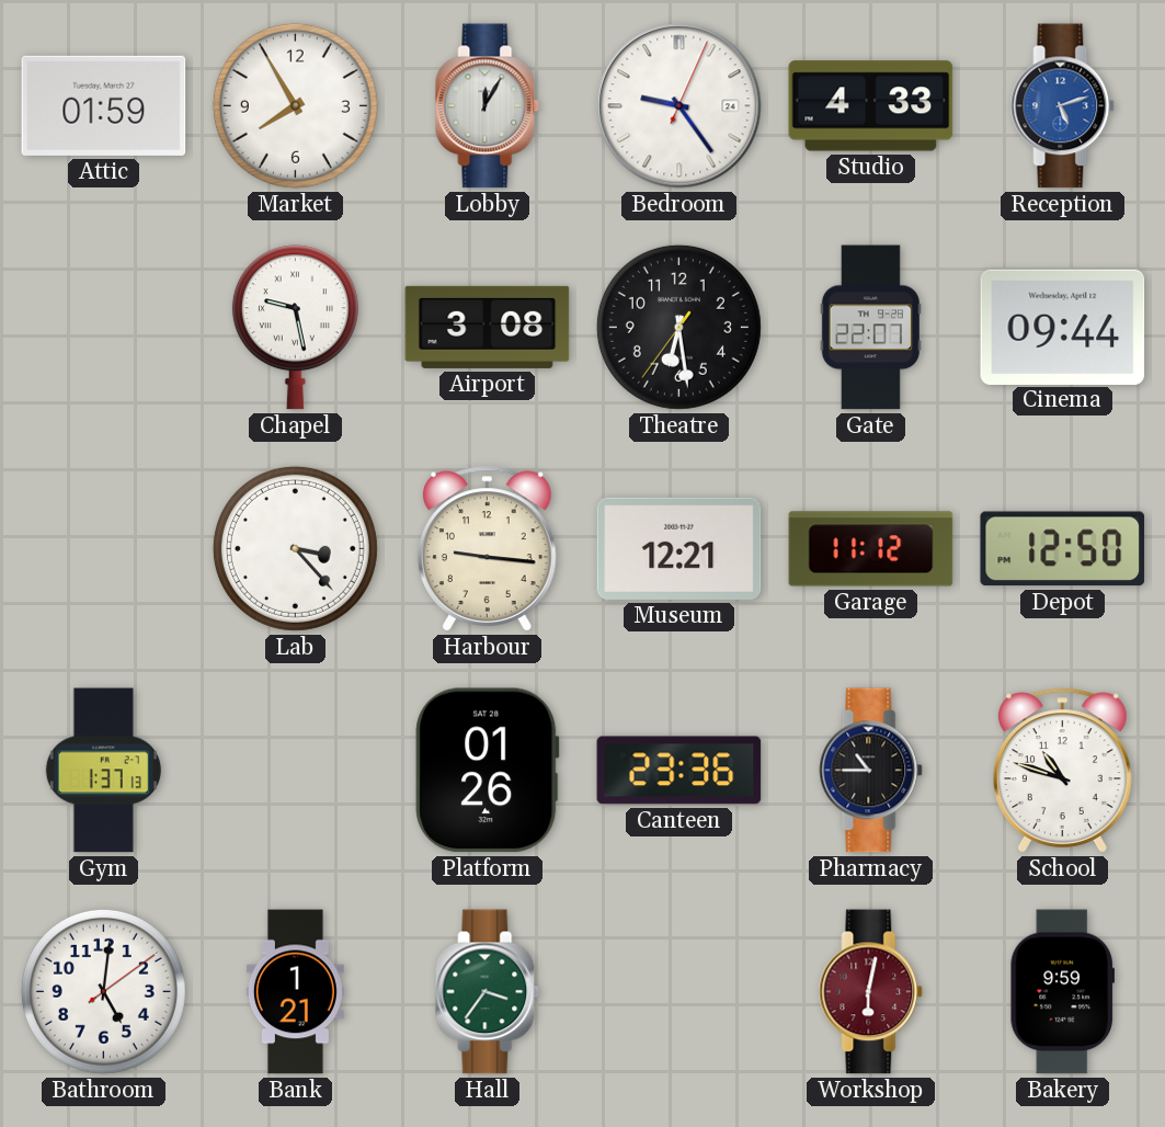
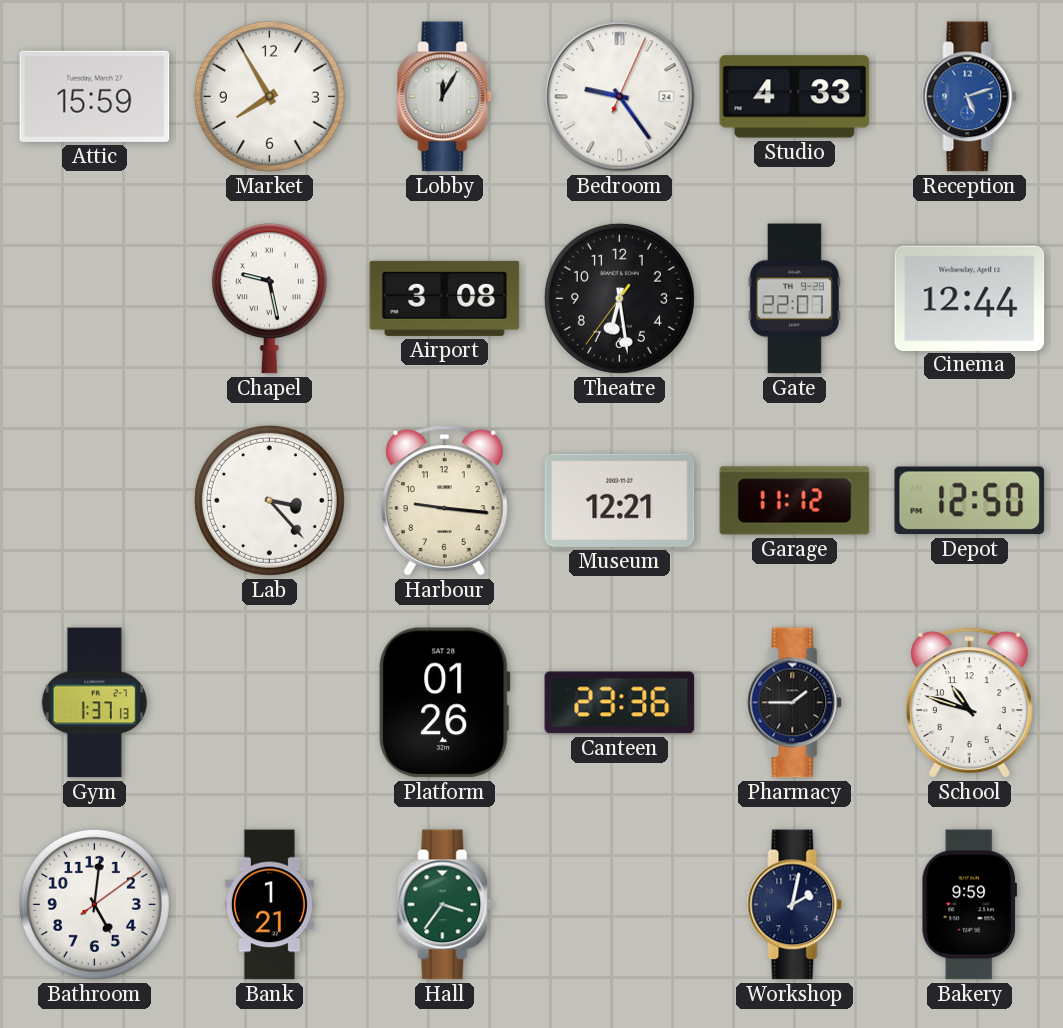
Attic: 01:59 -> 15:59
Cinema: 09:44 -> 12:44
Pharmacy: 10:45 -> 1:45
Workshop: 6:02 -> 2:02
Workshop dial: burgundy -> navy
